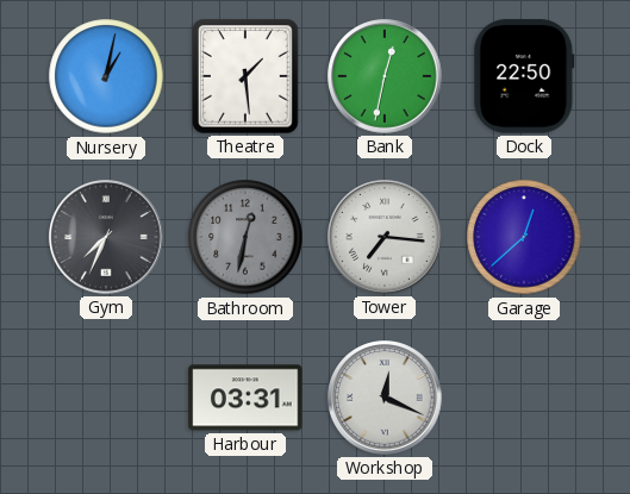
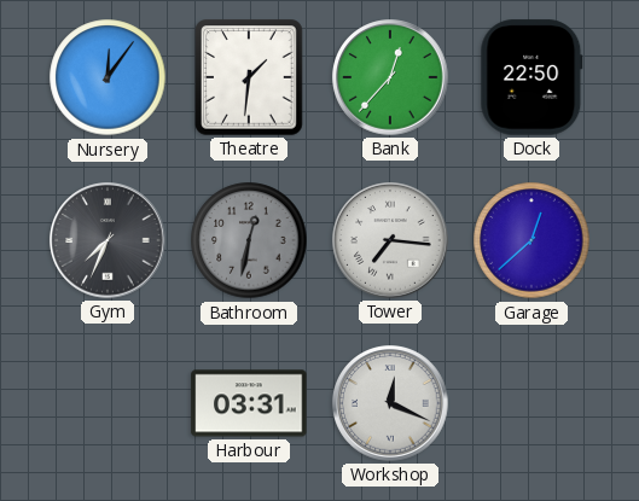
Nursery: 1:02 -> 12:06
Theatre: 1:29 -> 1:31
Bank: 12:32 -> 12:37
